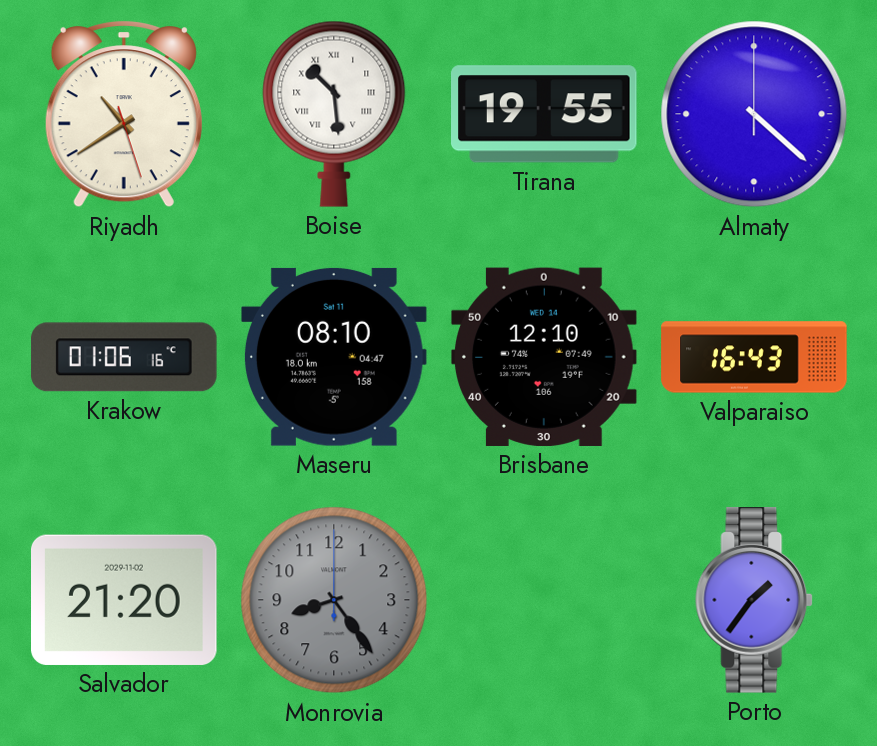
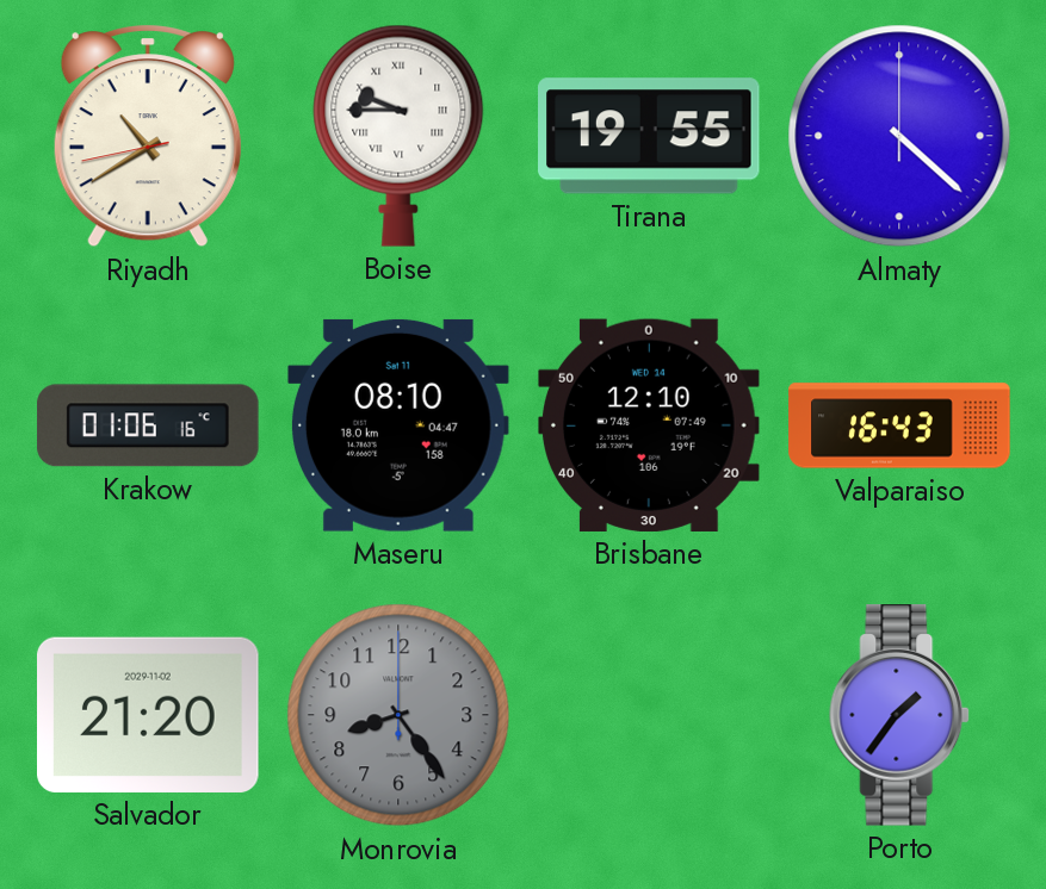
Riyadh: 10:39:27 -> 10:39:43
Boise: 10:29 -> 9:45
